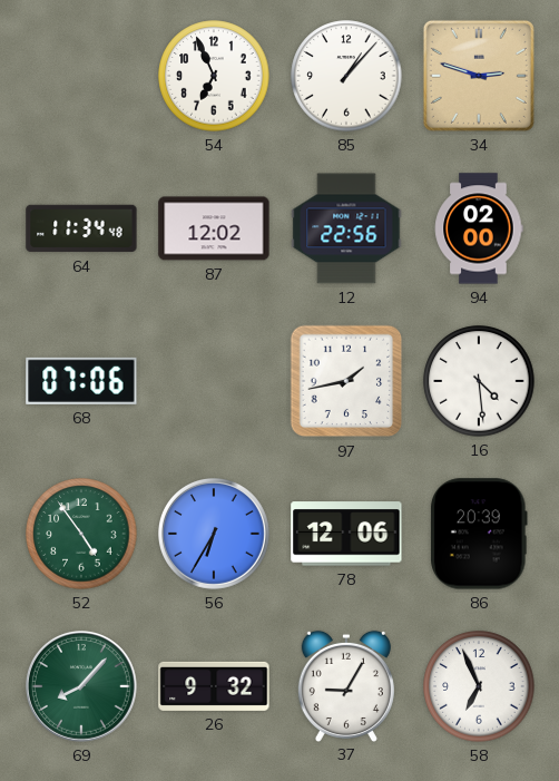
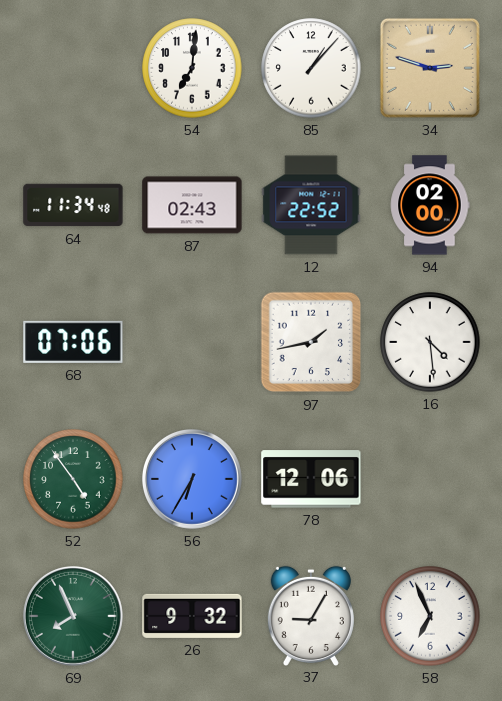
54: 6:56 -> 7:01
87: 12:02 -> 02:43
12: 22:56 -> 22:52
86: 20:39 -> none
69: 8:07 -> 7:56
